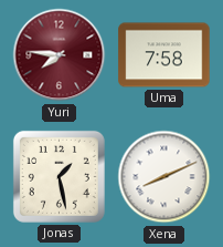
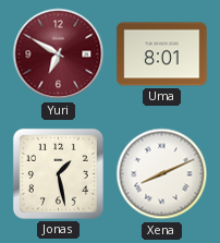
Yuri: 7:46 -> 6:50
Uma: 7:58 -> 8:01
